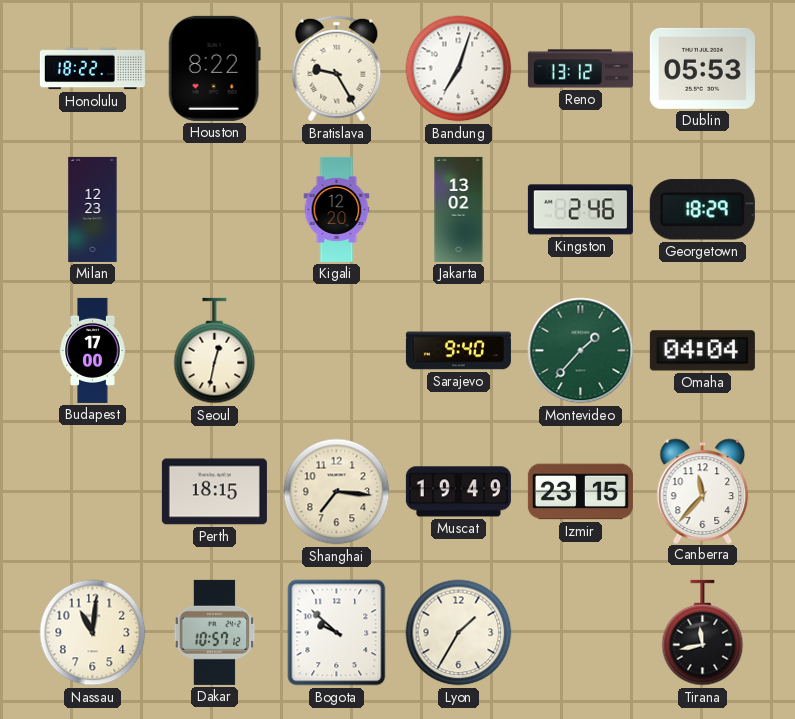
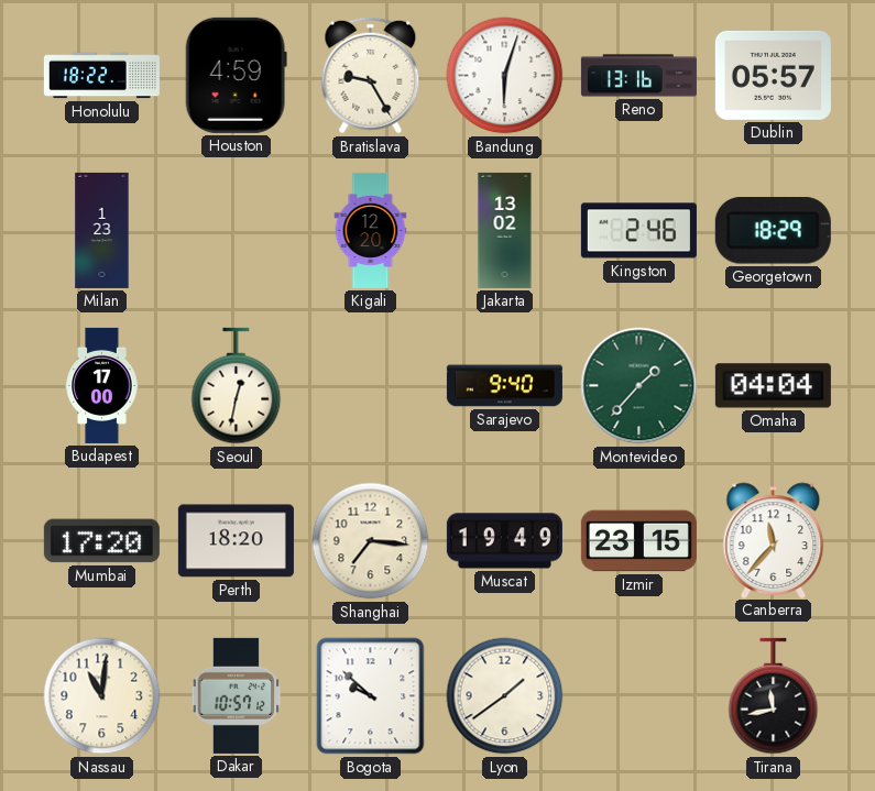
Houston: 8:22 -> 4:59
Bandung: 7:03 -> 6:03
Reno: 13:12 -> 13:16
Dublin: 05:53 -> 05:57
Milan: 12:23 -> 1:23
Mumbai: none -> 17:20
Perth: 18:15 -> 18:20
Lyon: 1:35 -> 1:39
